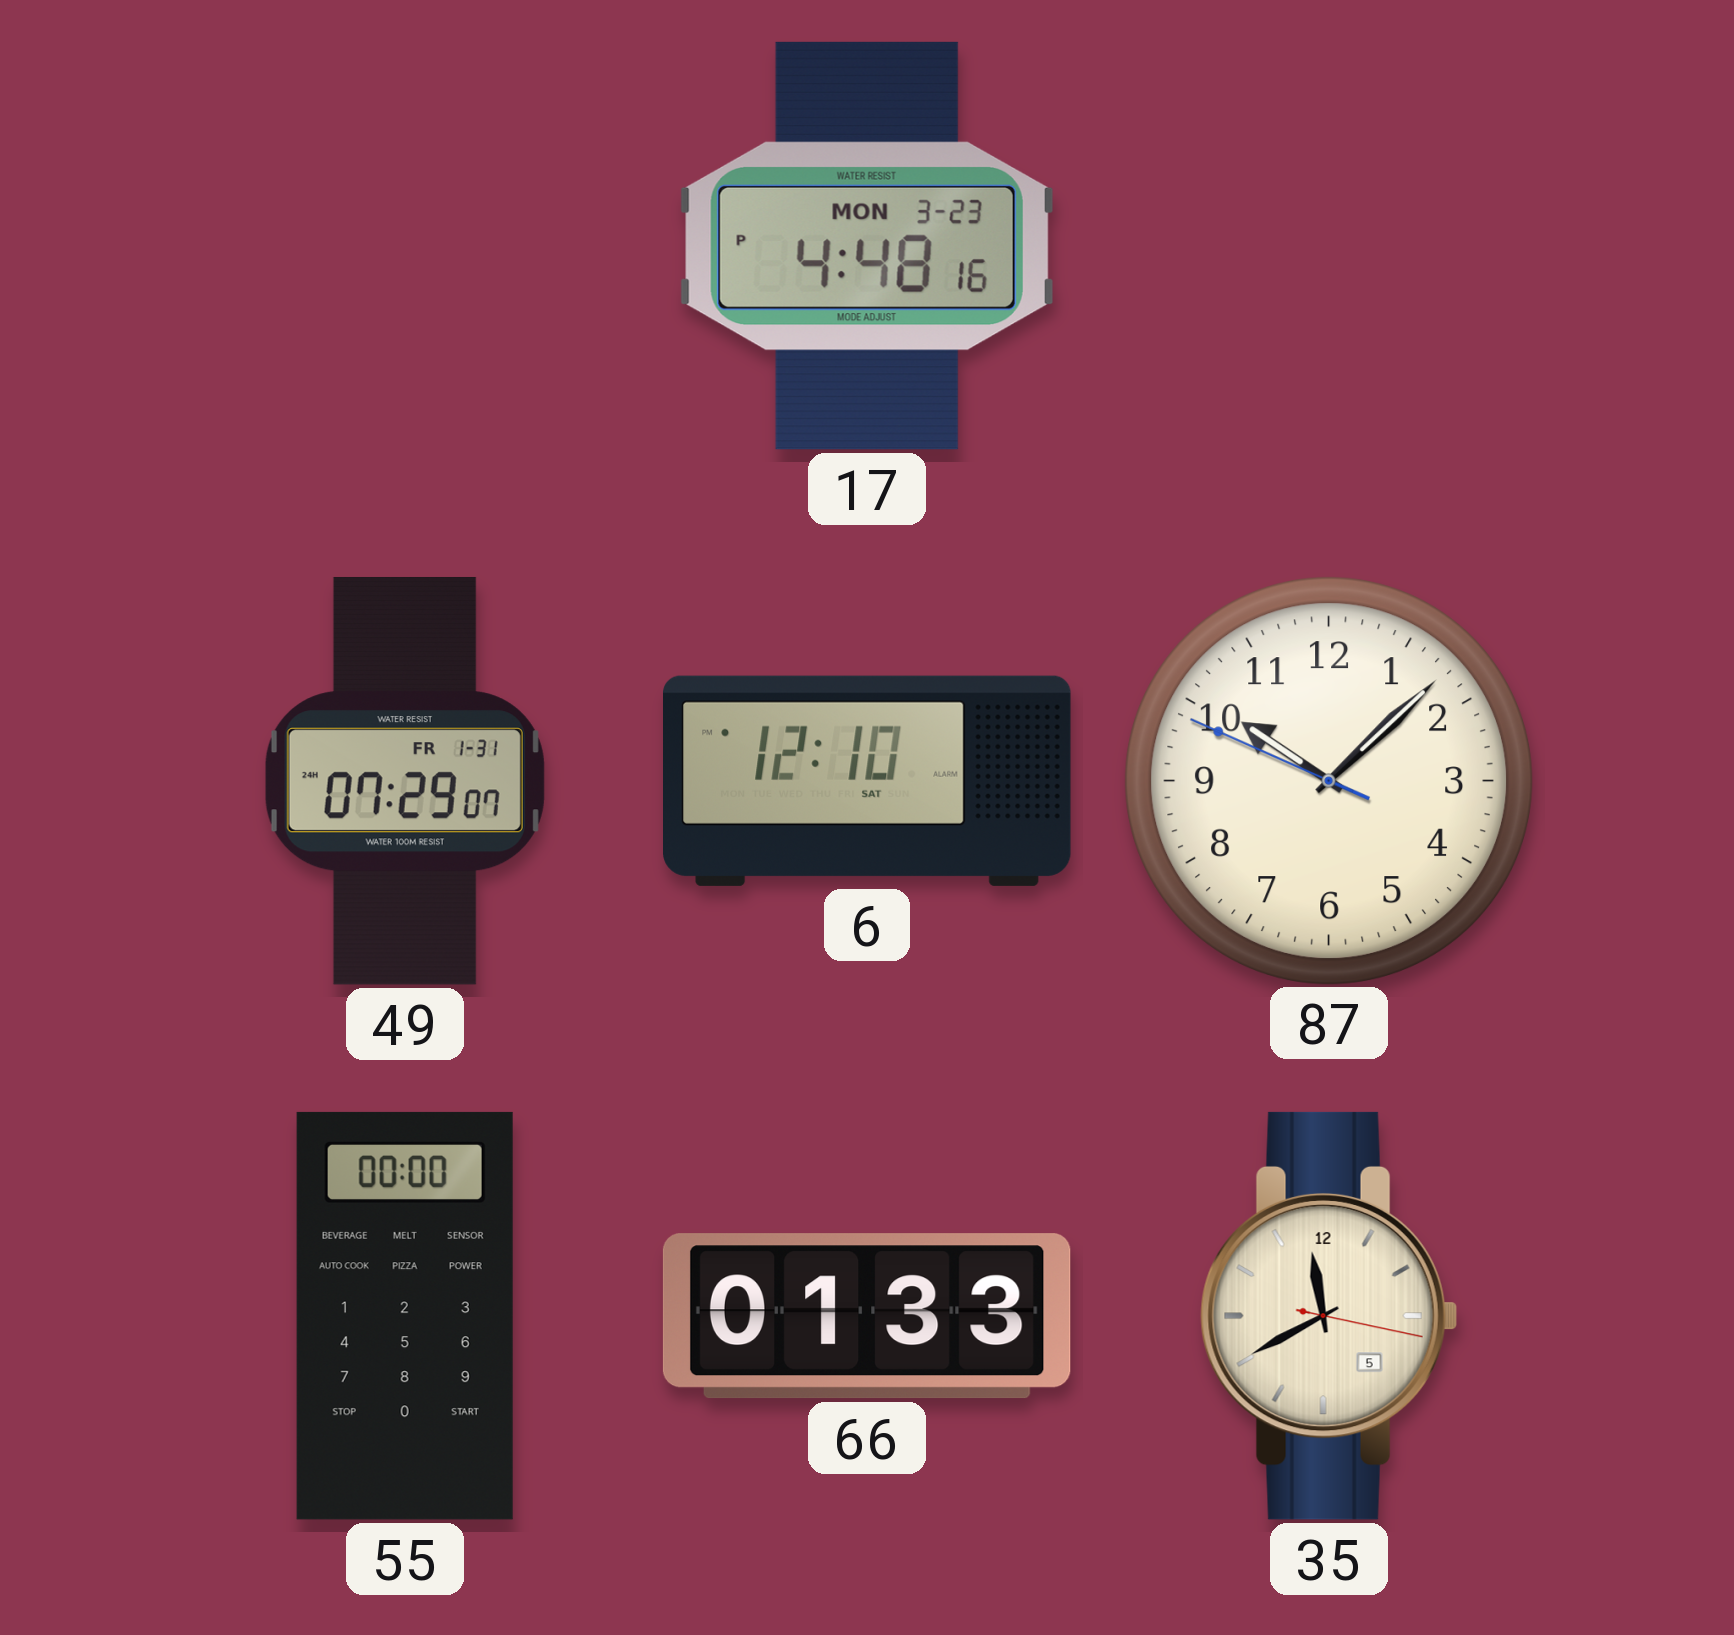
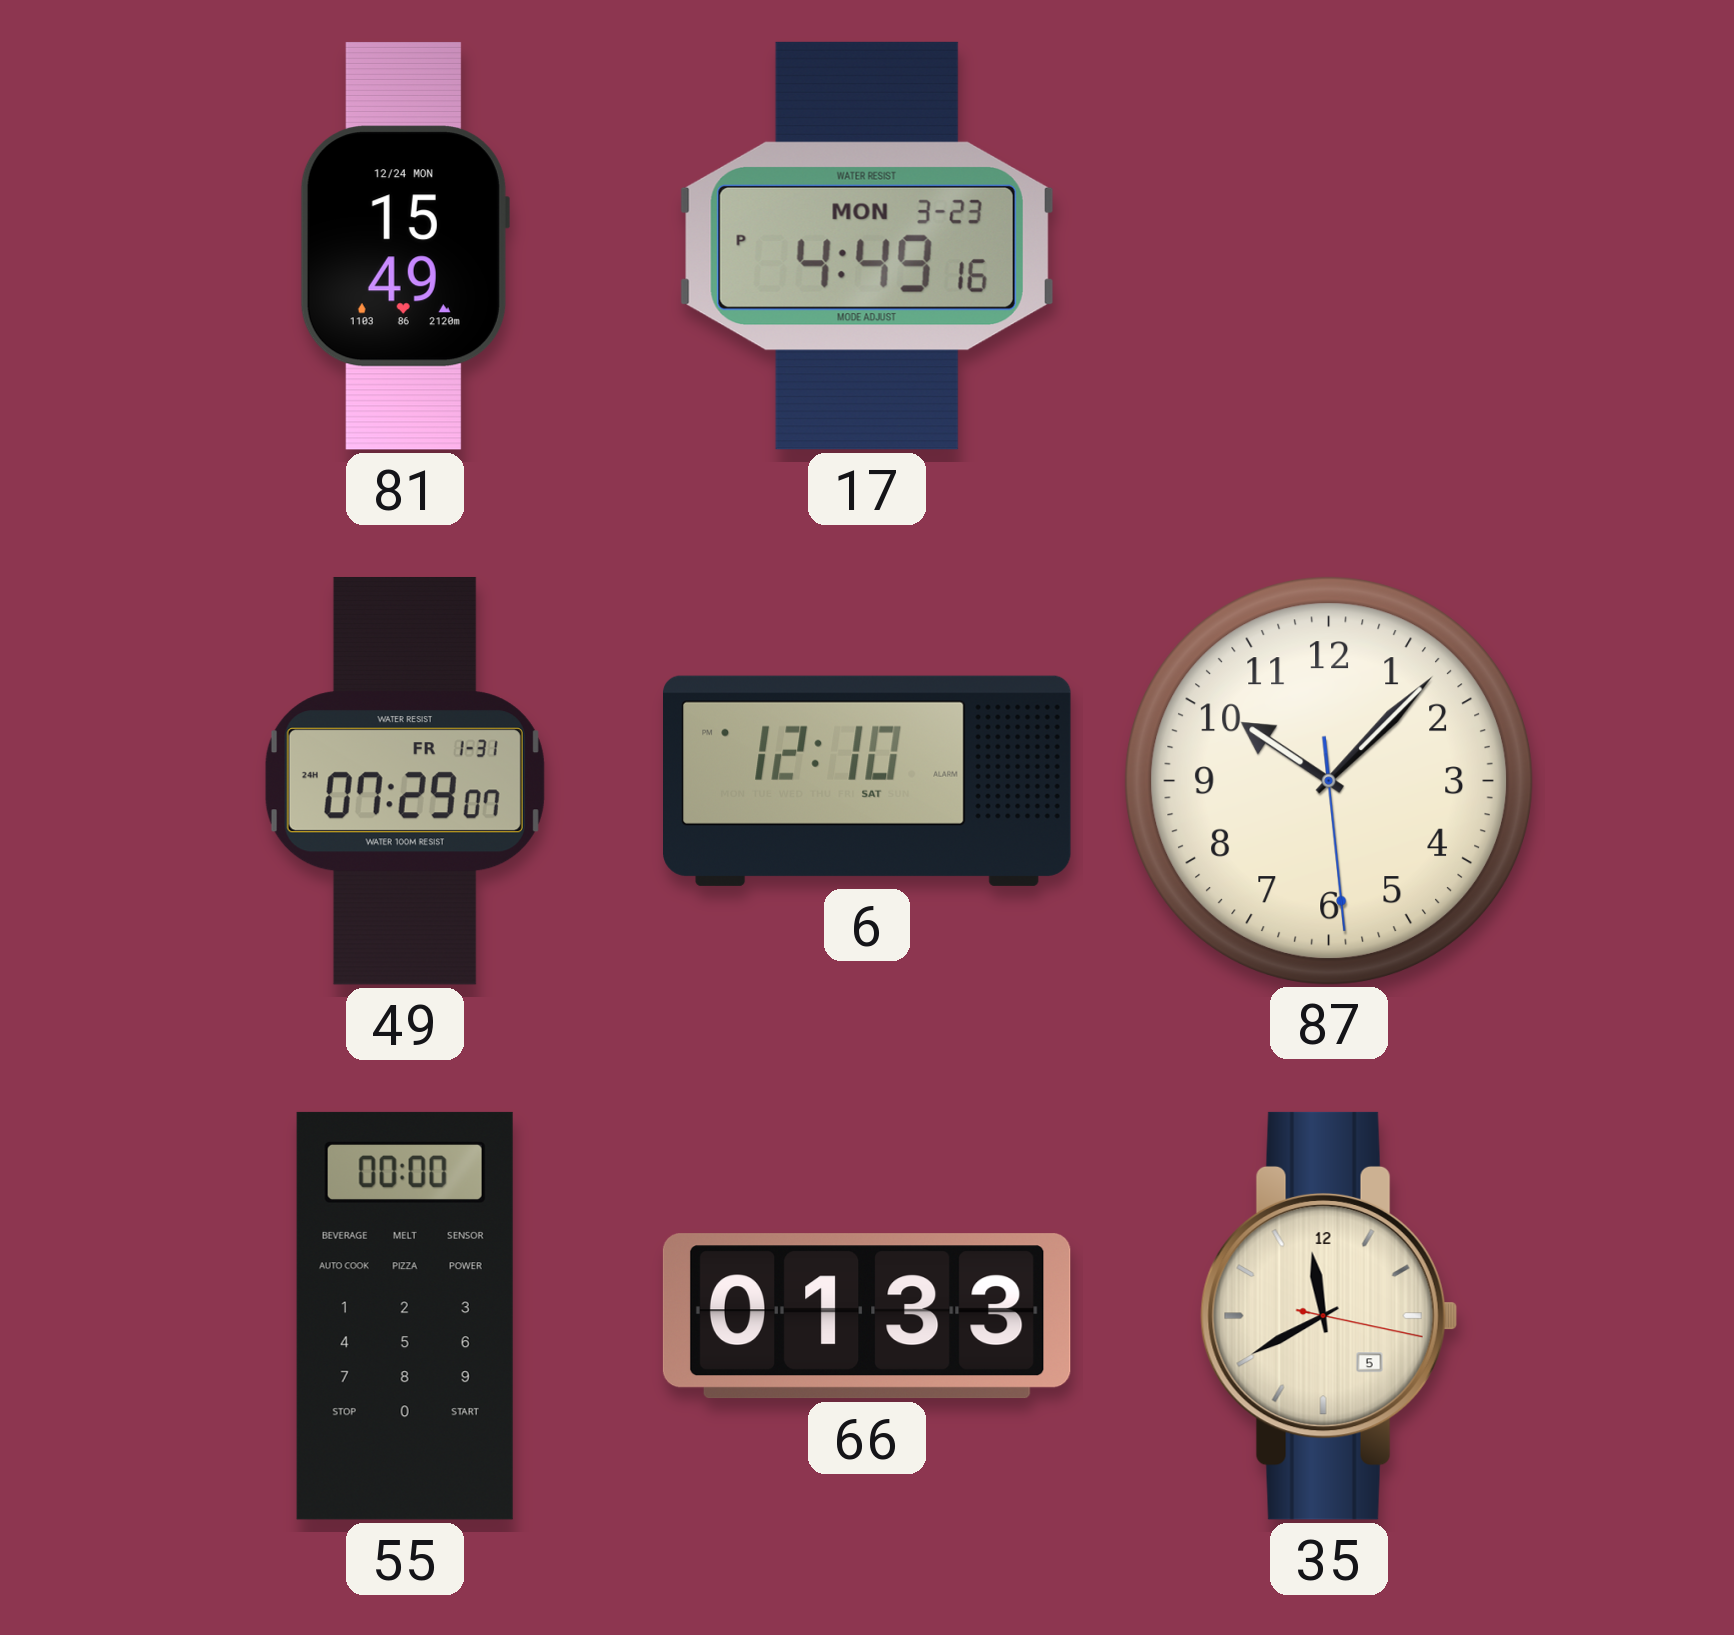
81: none -> 15:49
17: 4:48 -> 4:49
87: 10:07:49 -> 10:07:29
